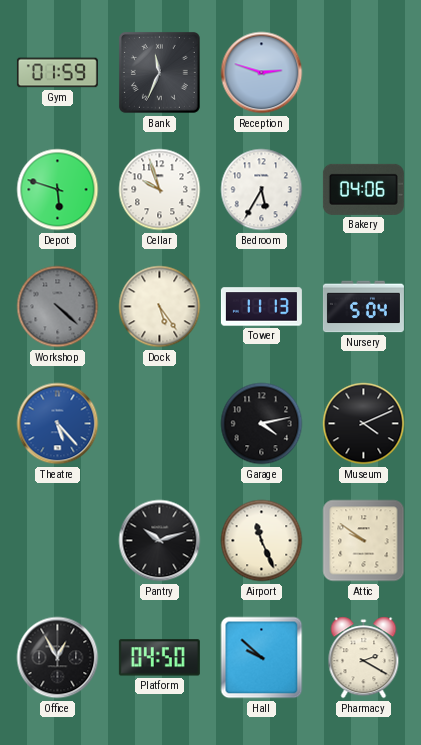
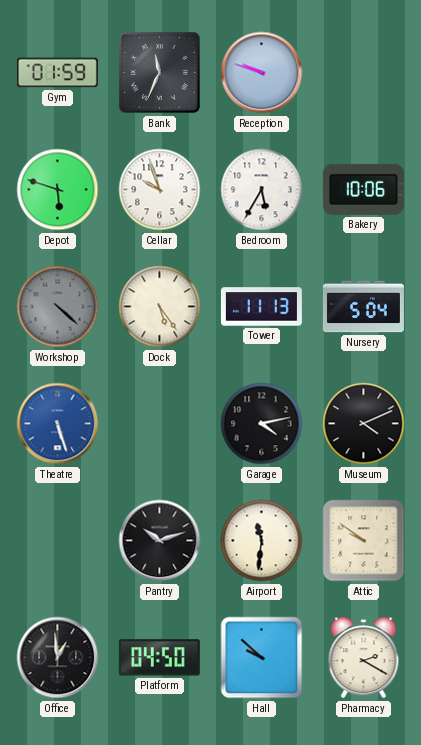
Reception: 2:48 -> 9:48
Bakery: 04:06 -> 10:06
Theatre: 5:23 -> 5:27
Airport: 11:26 -> 11:31
Office: 12:55 -> 12:59
